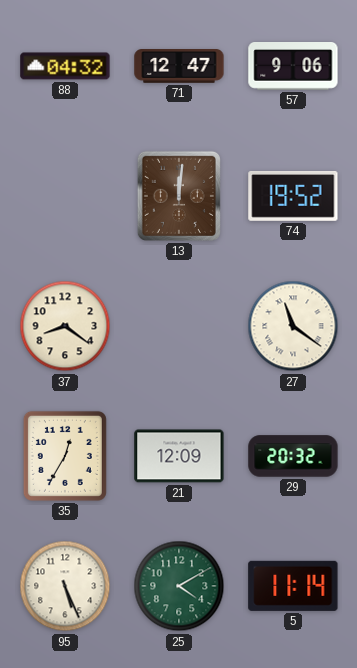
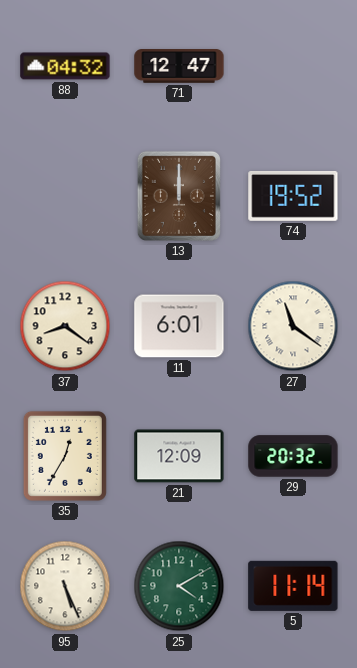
57: 9:06 -> none
13: 12:01 -> 12:00
11: none -> 6:01
